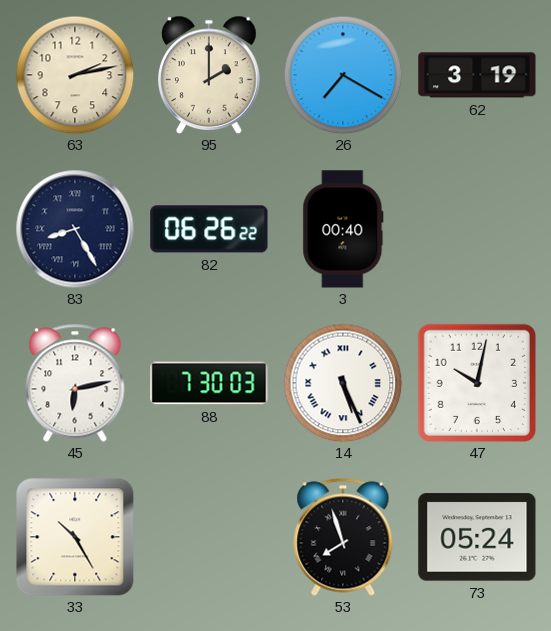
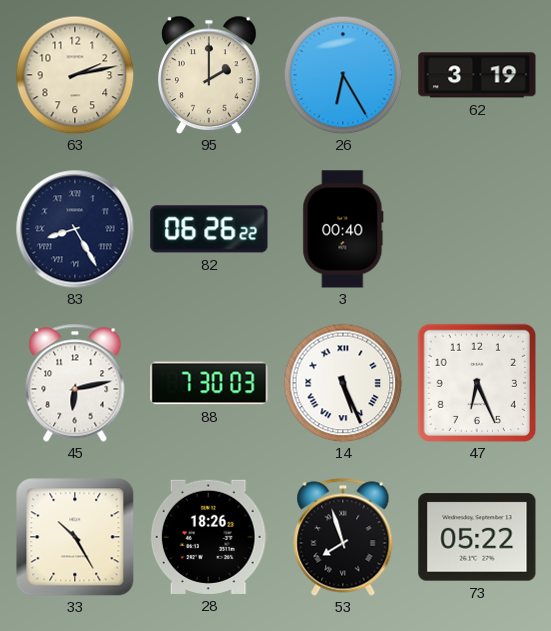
26: 7:20 -> 6:25
47: 10:02 -> 6:26
28: none -> 18:26
73: 05:24 -> 05:22
